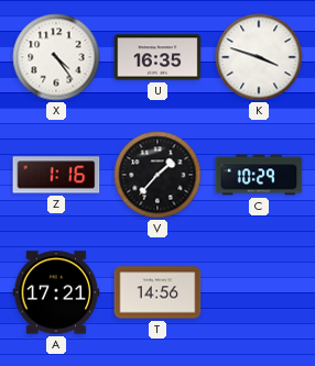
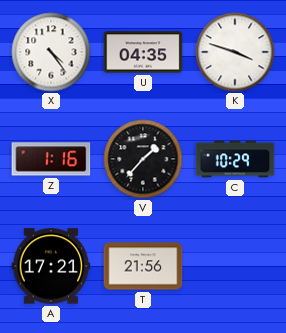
U: 16:35 -> 04:35
T: 14:56 -> 21:56
